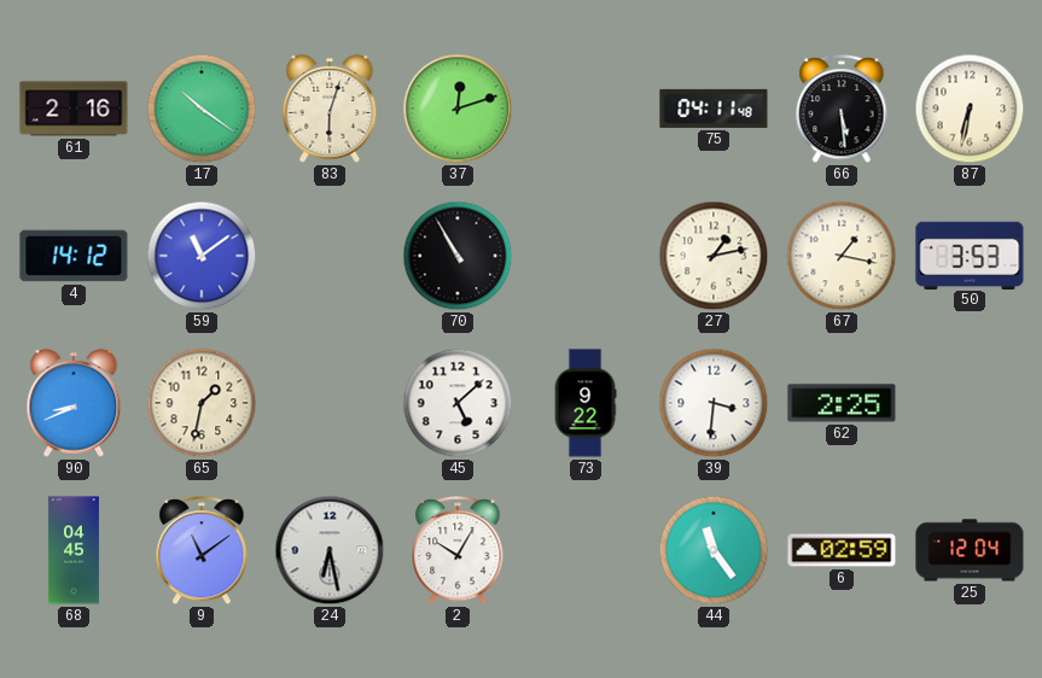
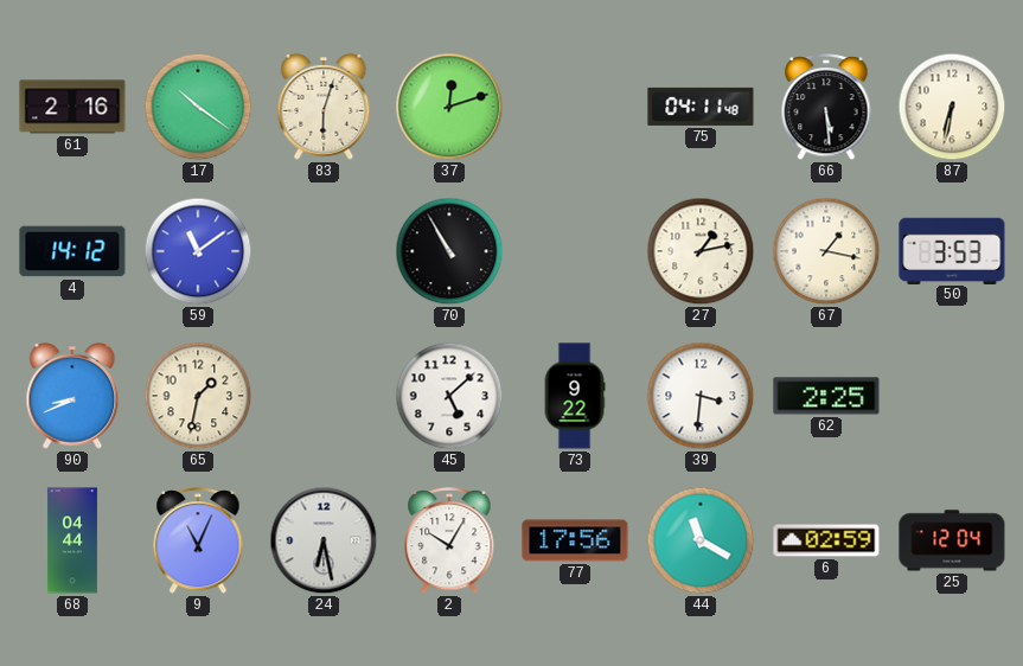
68: 04:45 -> 04:44
9: 11:09 -> 11:04
77: none -> 17:56
44: 11:24 -> 11:20
